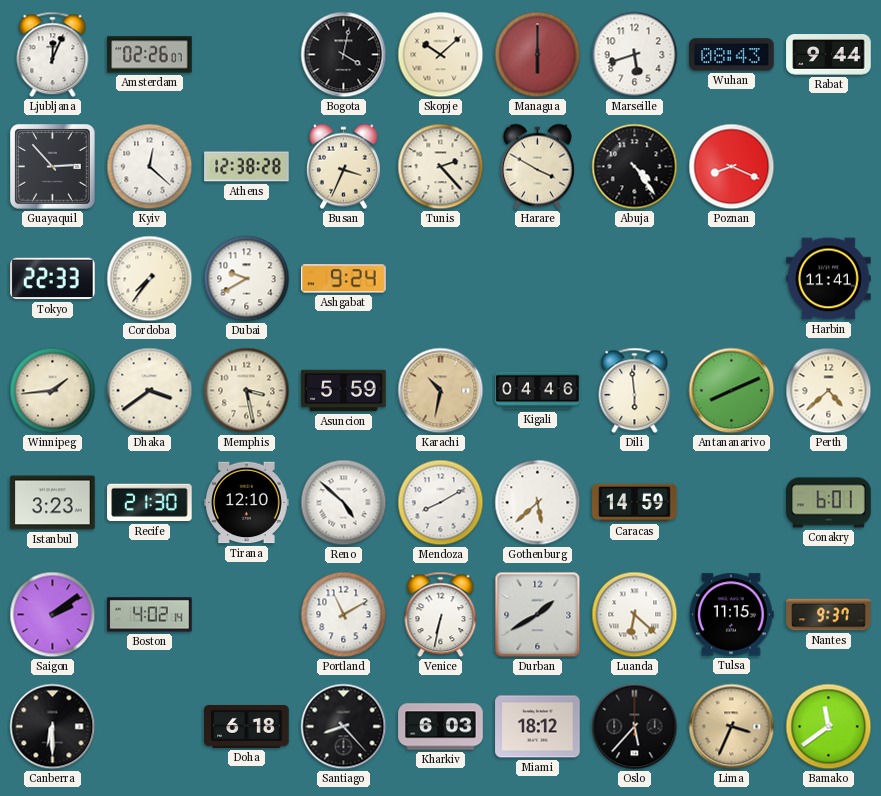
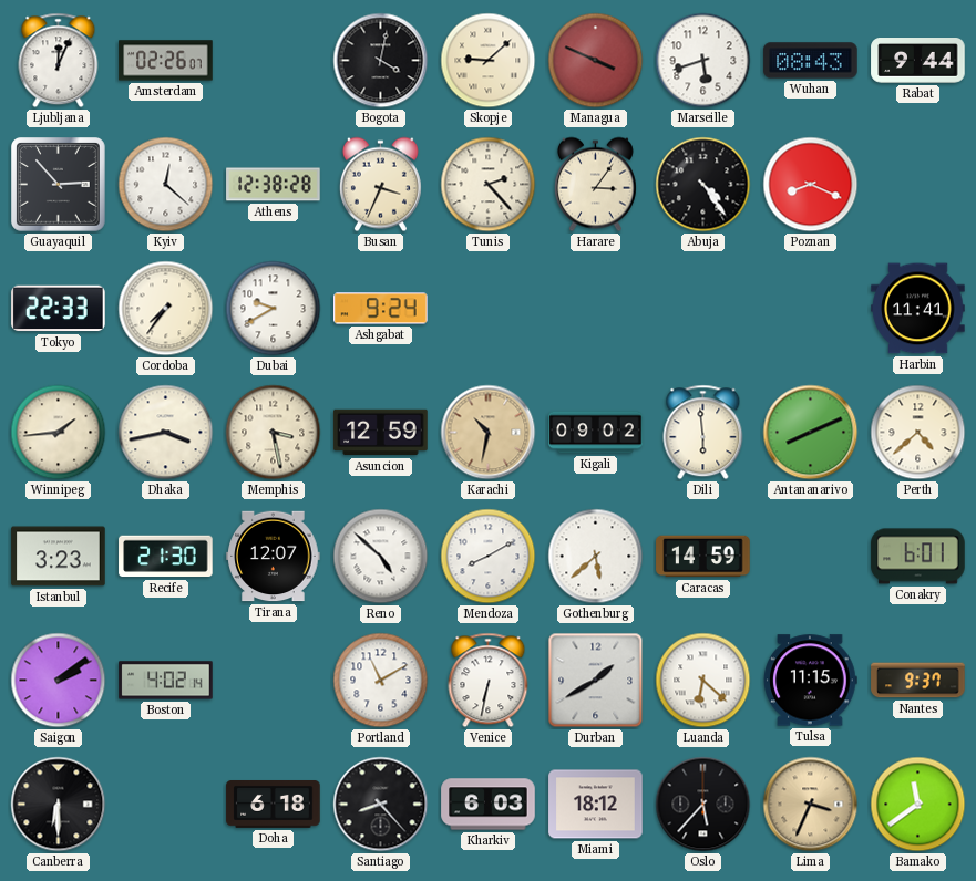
Skopje: 10:08 -> 9:08
Managua: 6:00 -> 3:49
Harare: 3:50 -> 3:06
Dhaka: 3:39 -> 3:43
Asuncion: 5:59 -> 12:59
Kigali: 04:46 -> 09:02
Tirana: 12:10 -> 12:07
